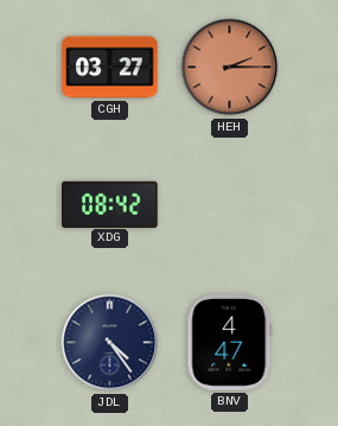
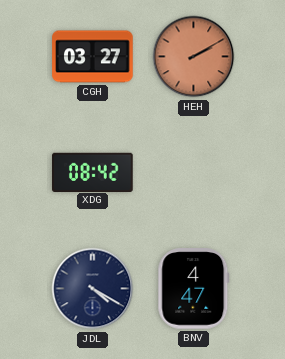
HEH: 2:15 -> 2:10
JDL: 4:24 -> 4:20
